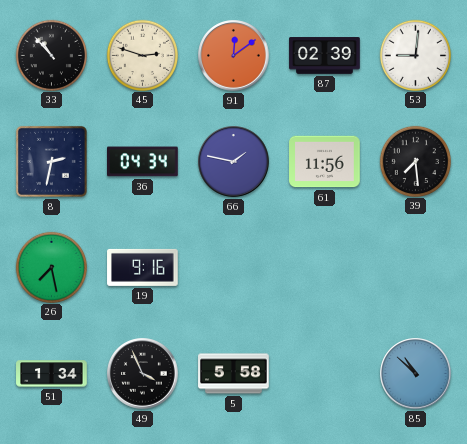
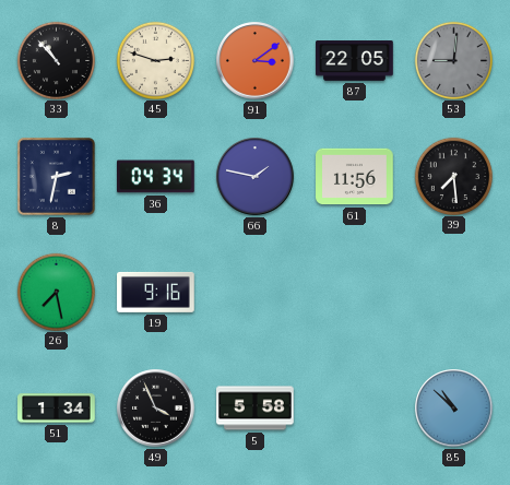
91: 12:09 -> 3:09
87: 02:39 -> 22:05
53 dial: white -> grey
